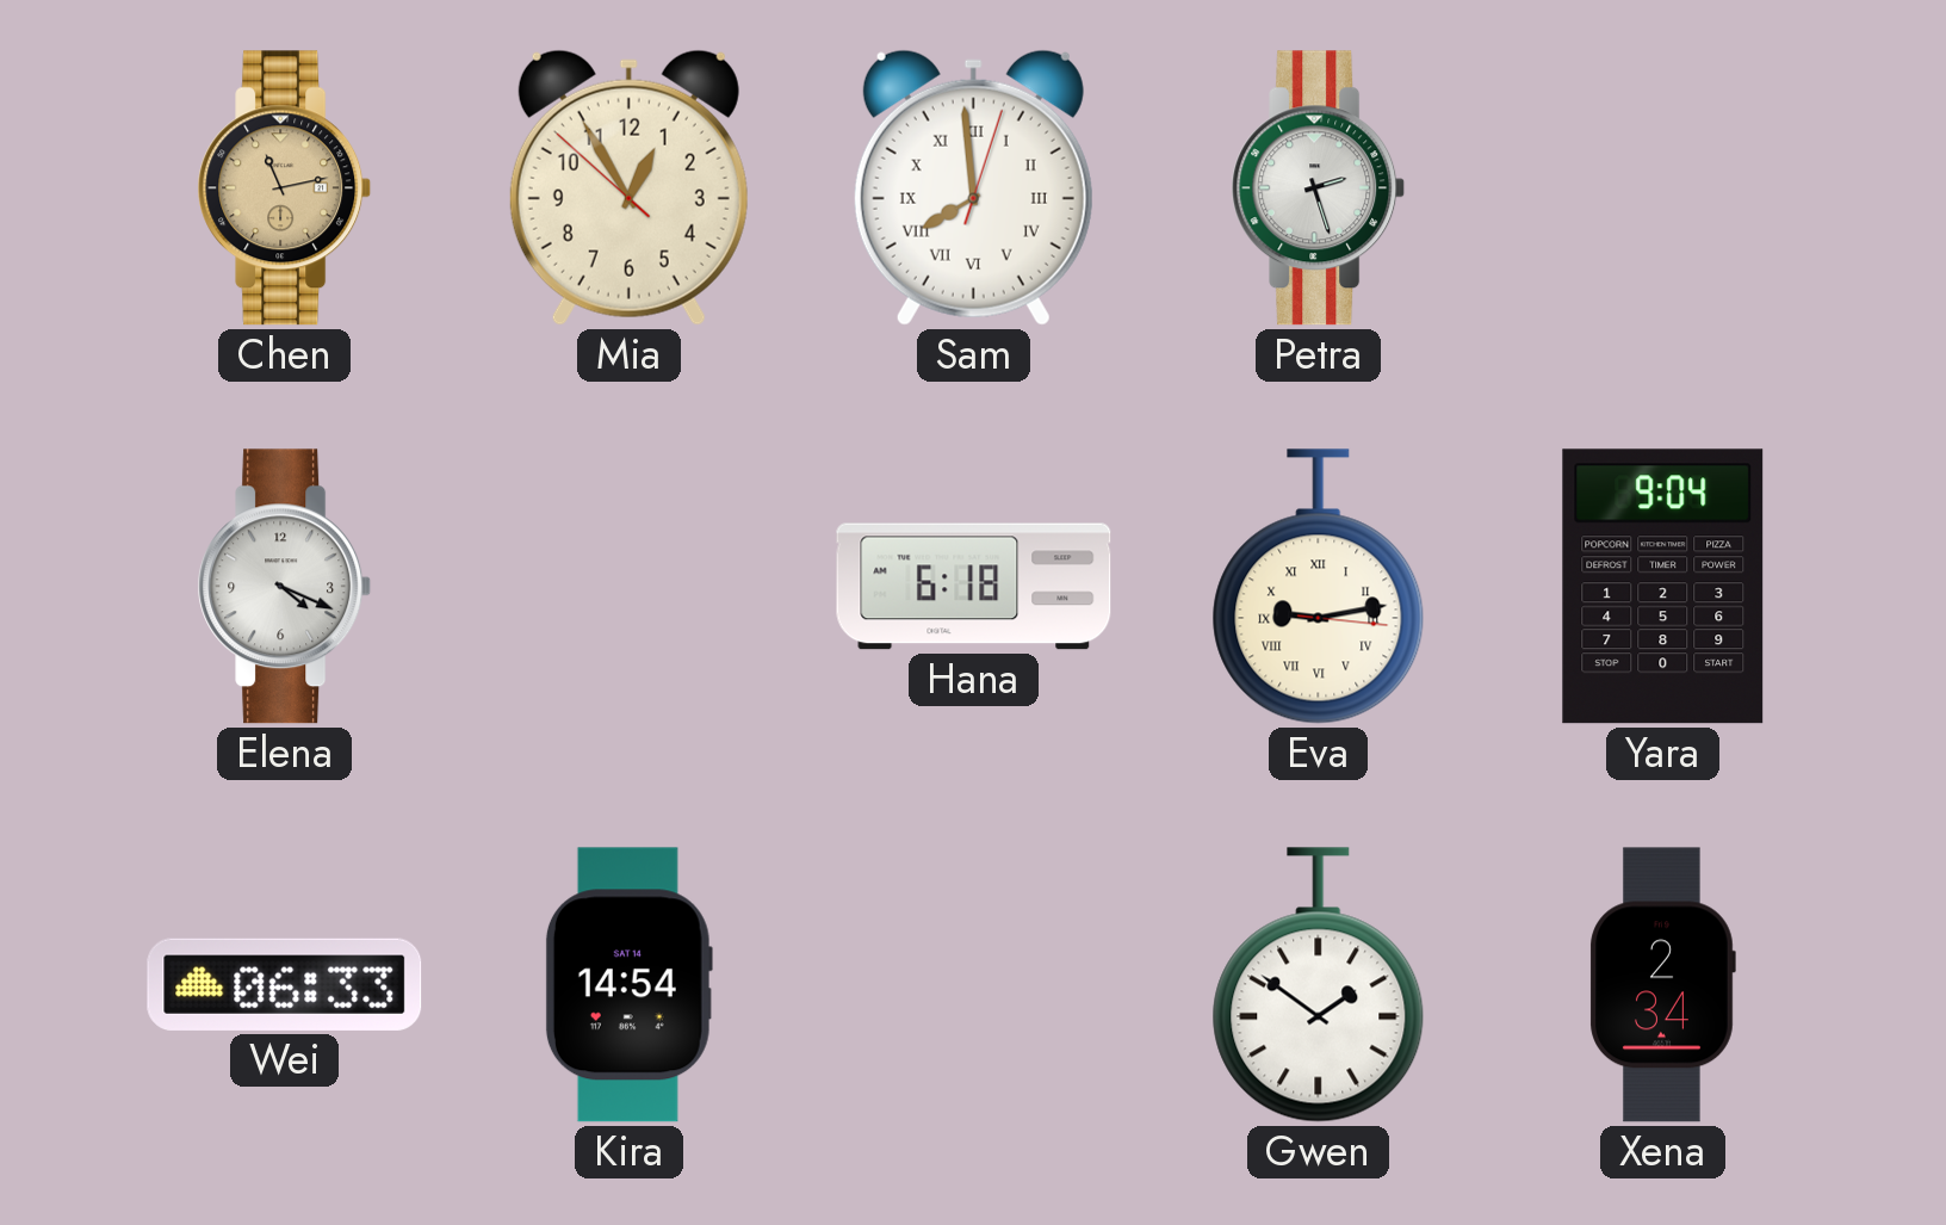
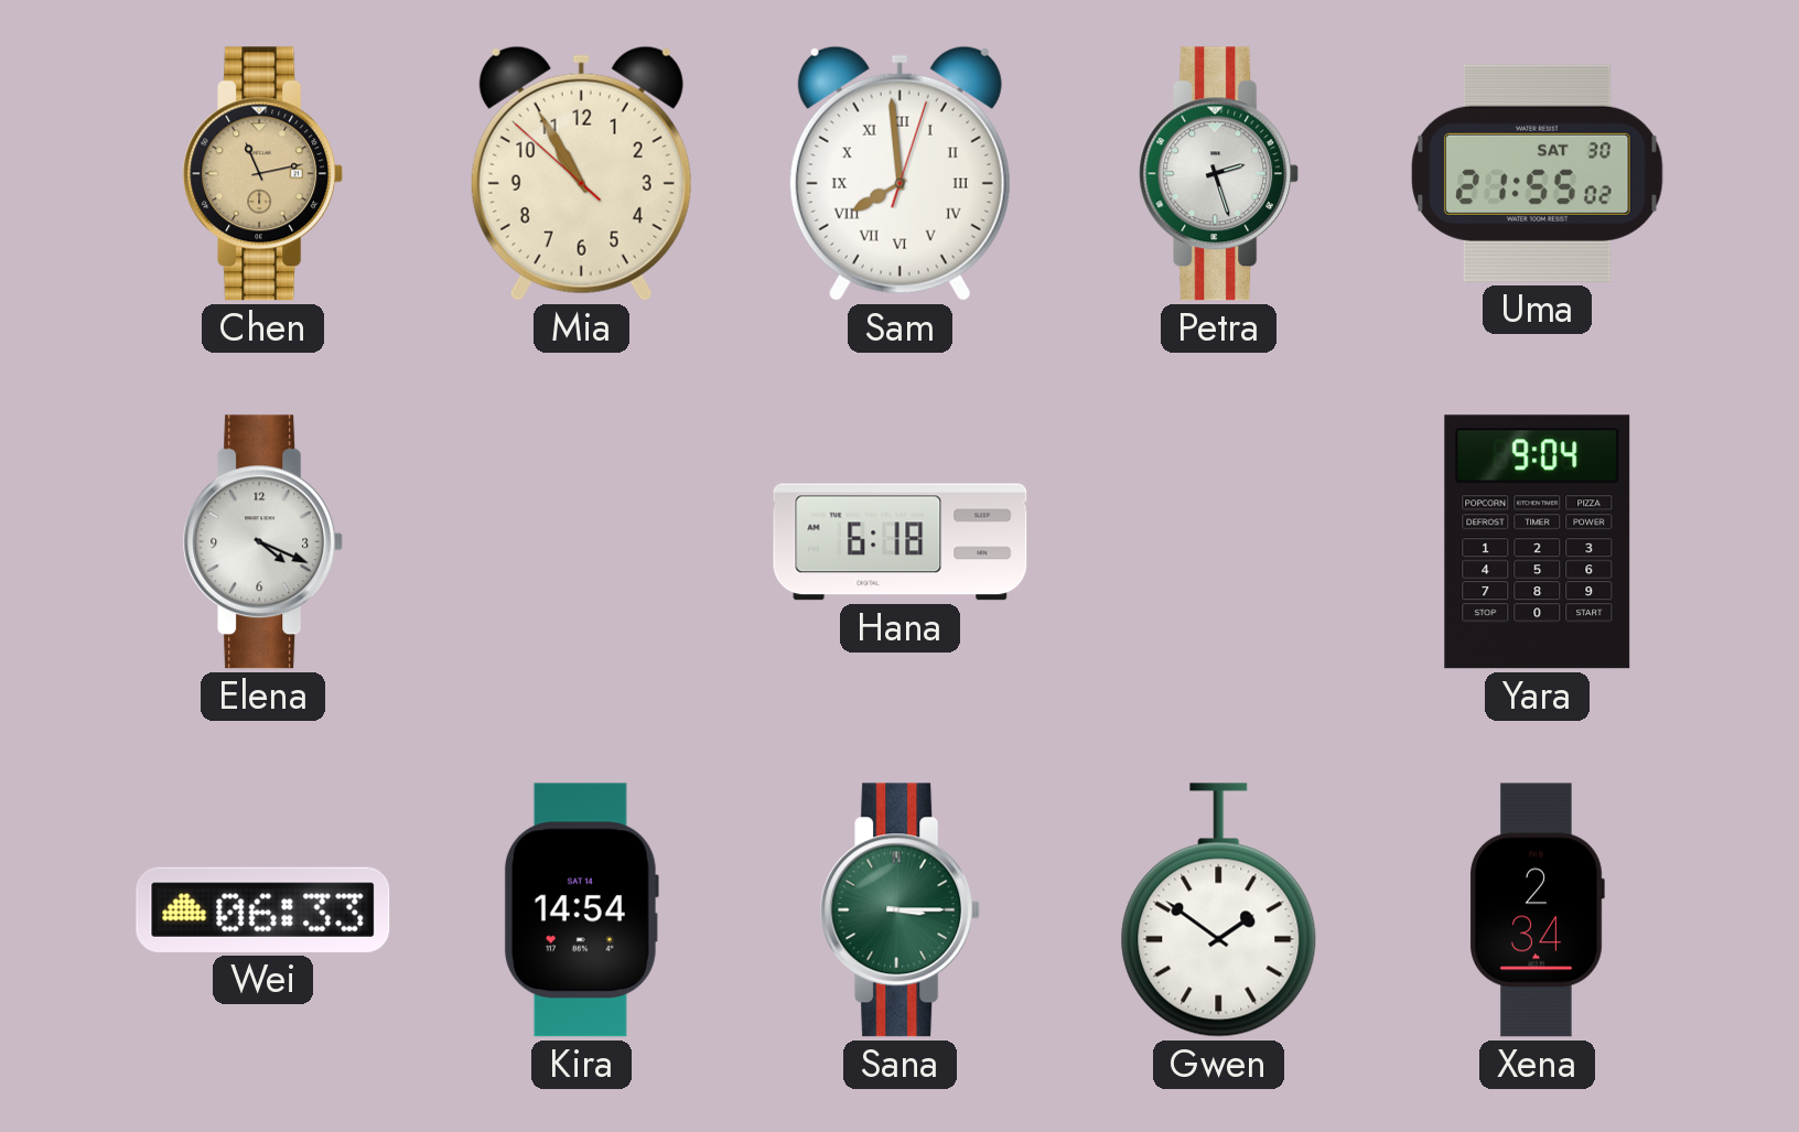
Mia: 12:54 -> 10:54
Uma: none -> 21:55
Eva: 9:13 -> none
Sana: none -> 3:15
